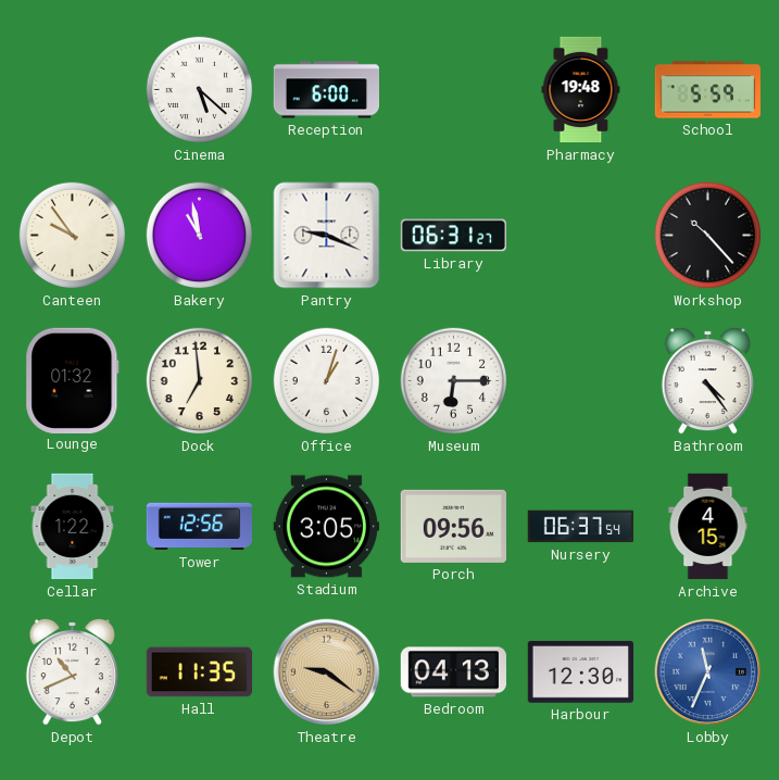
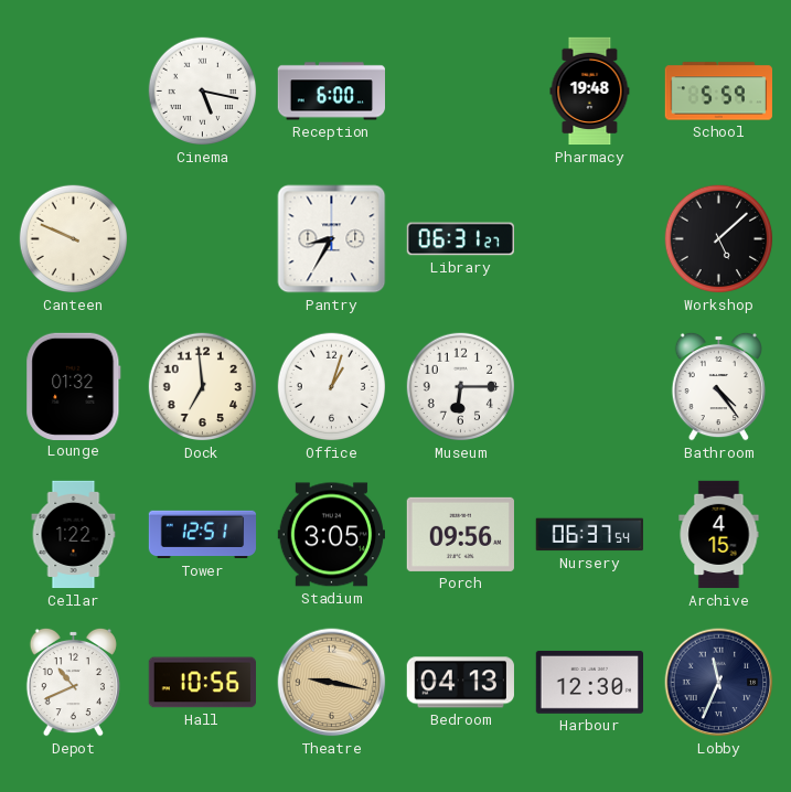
Cinema: 5:22 -> 5:17
Canteen: 9:54 -> 9:49
Bakery: 10:58 -> none
Pantry: 9:19 -> 8:35
Workshop: 10:23 -> 5:08
Tower: 12:56 -> 12:51
Hall: 11:35 -> 10:56
Theatre: 9:21 -> 9:17
Lobby dial: blue -> navy
